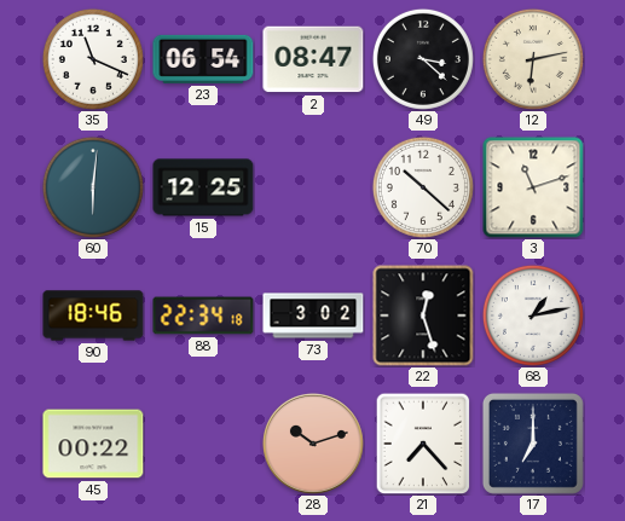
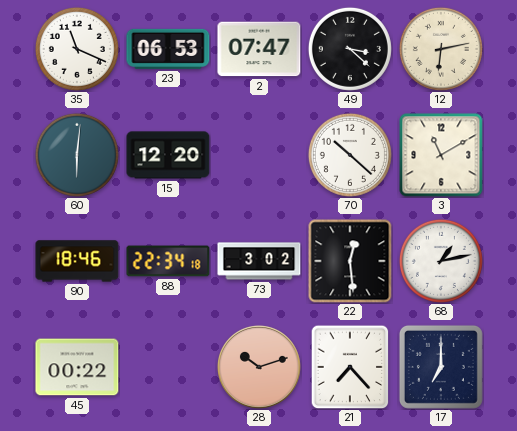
23: 06:54 -> 06:53
2: 08:47 -> 07:47
15: 12:25 -> 12:20
3: 11:12 -> 11:10
22: 12:27 -> 12:29
